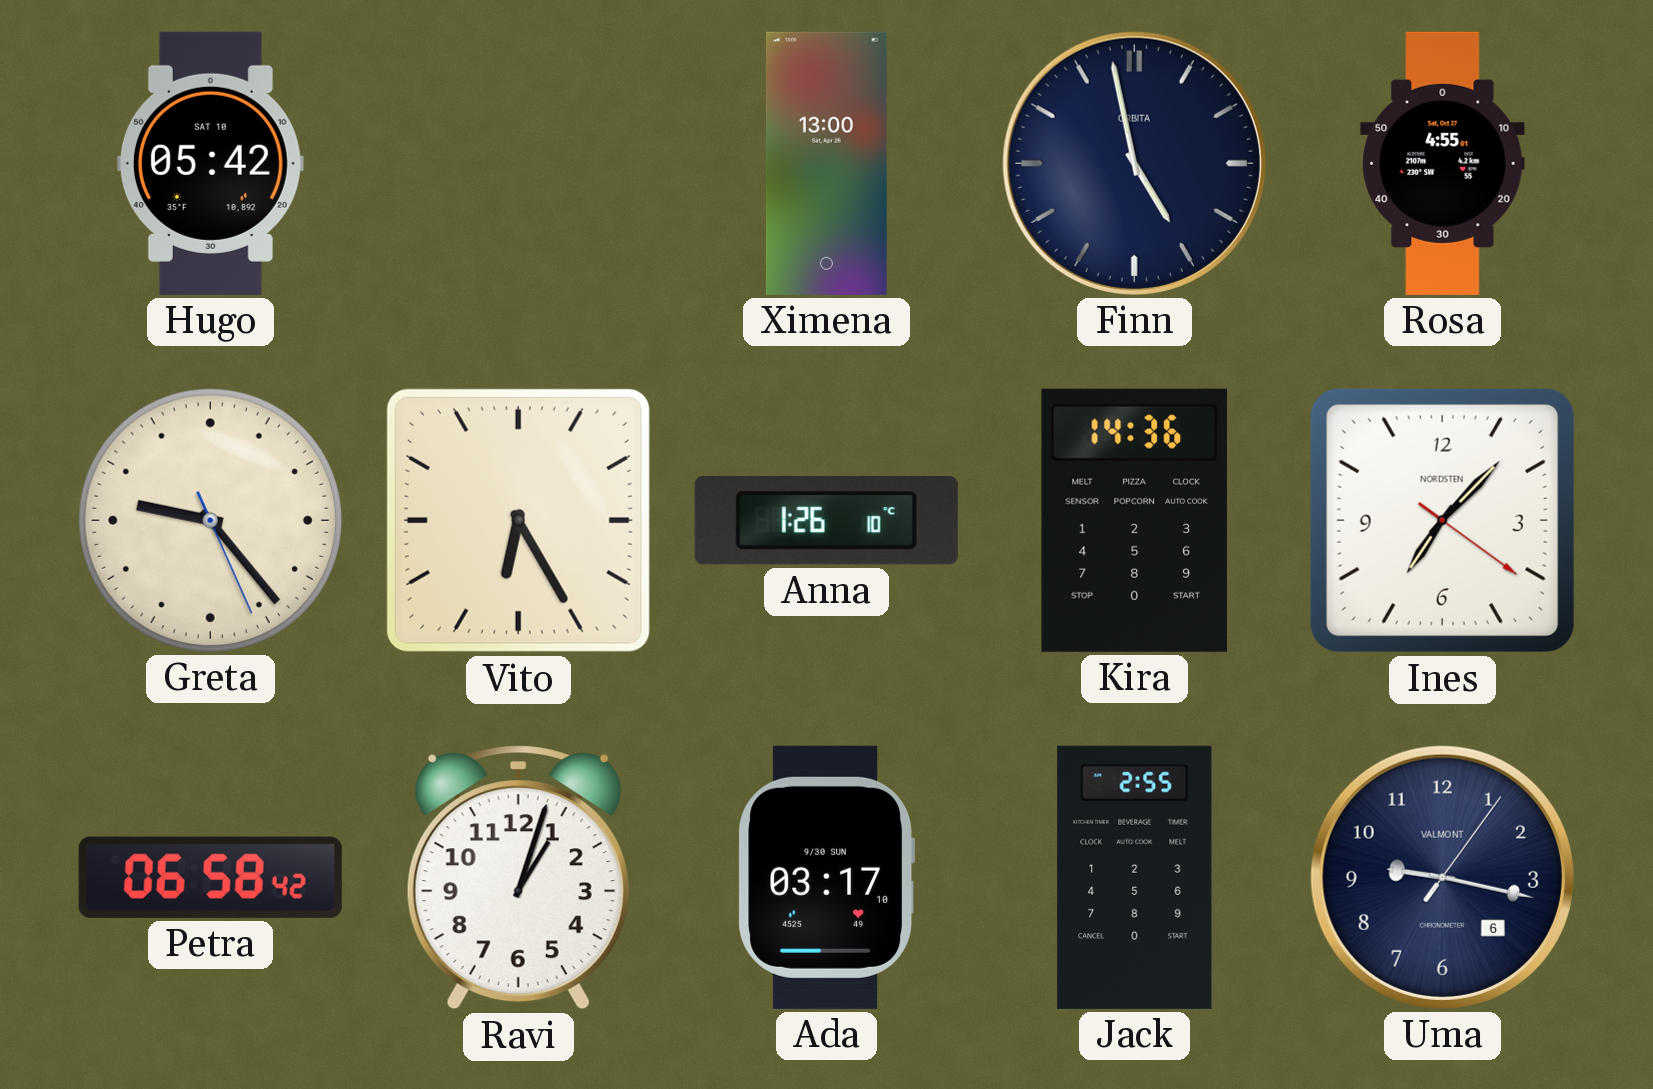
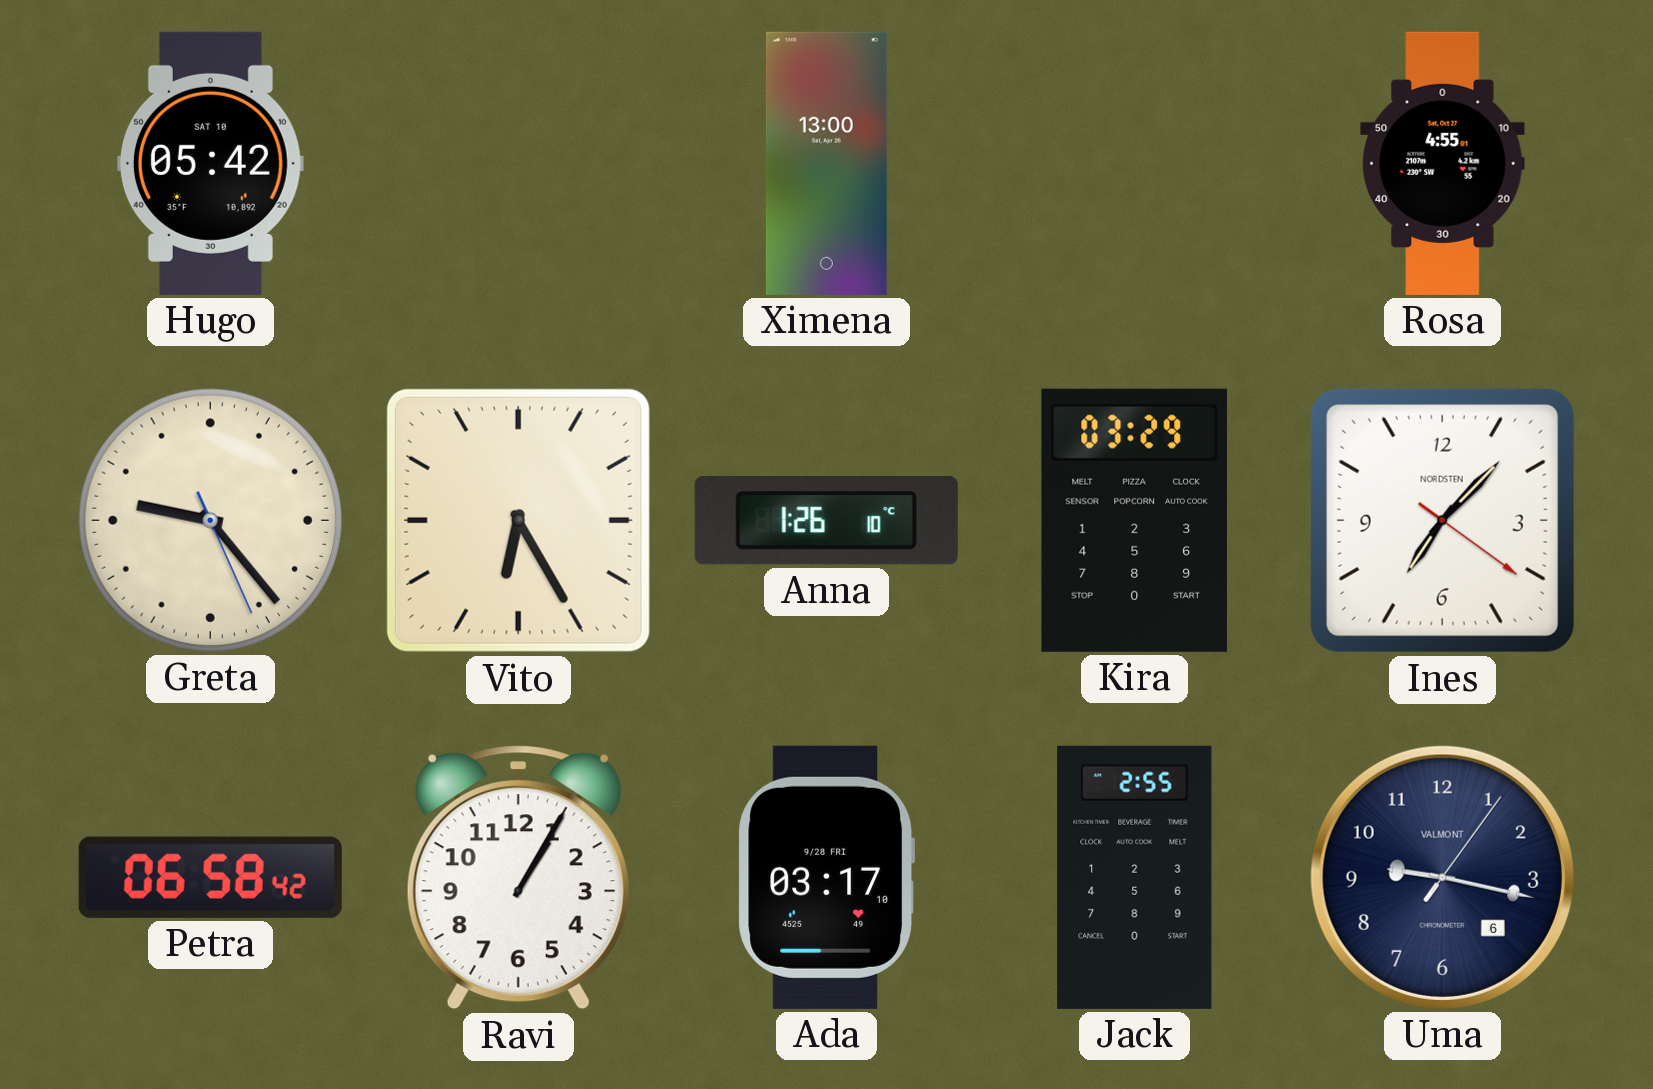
Finn: 4:58 -> none
Kira: 14:36 -> 03:29
Ravi: 1:03 -> 1:05
Ada date: 9/30 SUN -> 9/28 FRI
